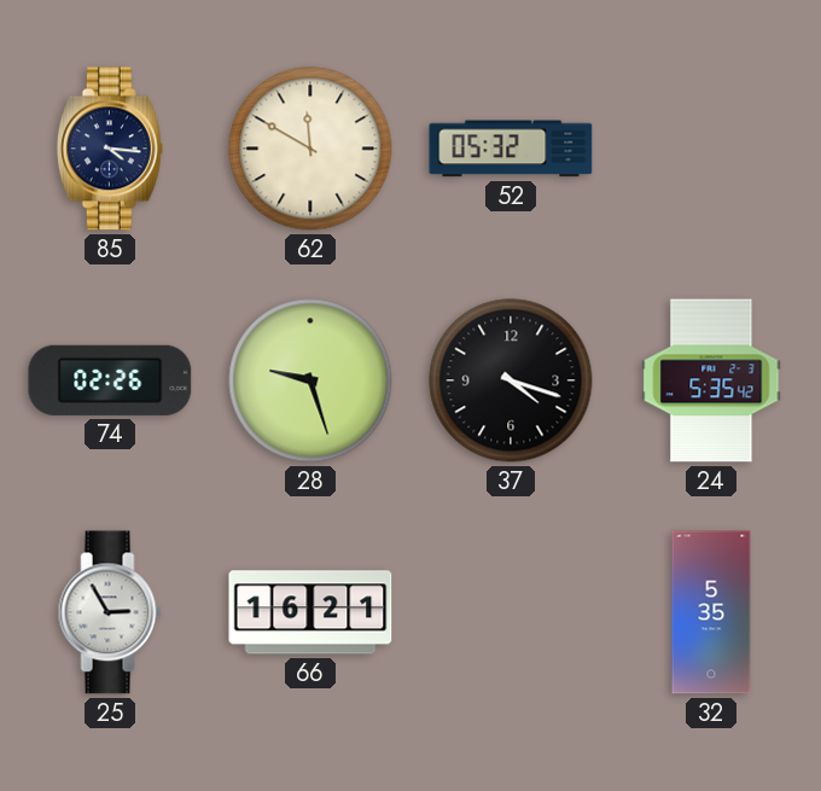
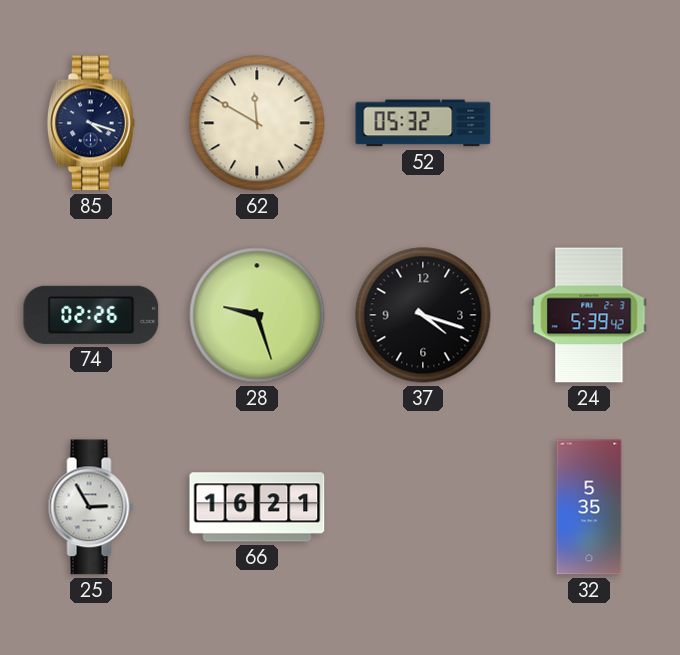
85: 4:16 -> 4:18
24: 5:35 -> 5:39
